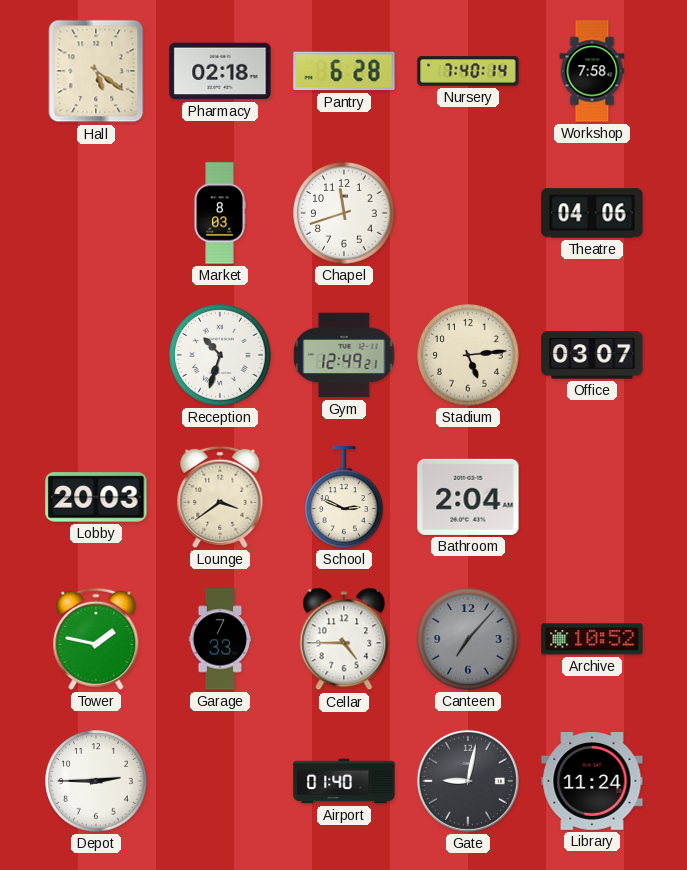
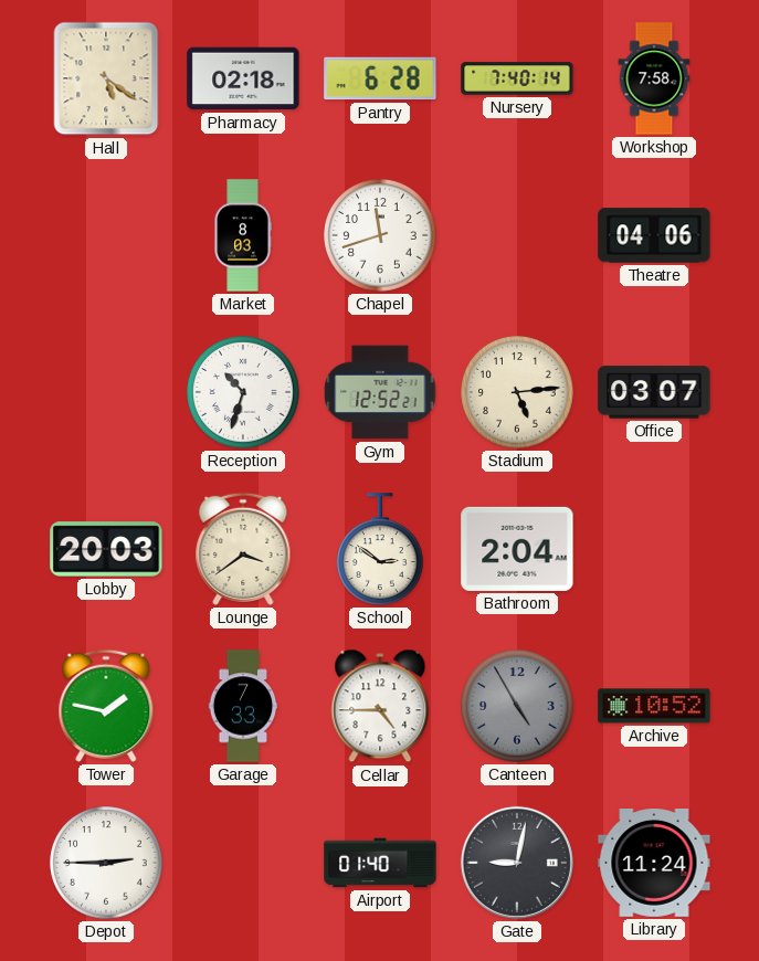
Gym: 12:49 -> 12:52
School: 2:49 -> 2:51
Canteen: 7:07 -> 4:55
